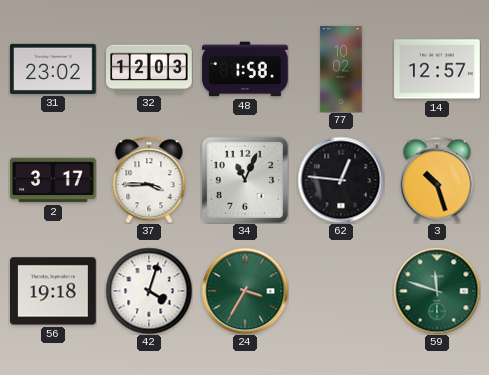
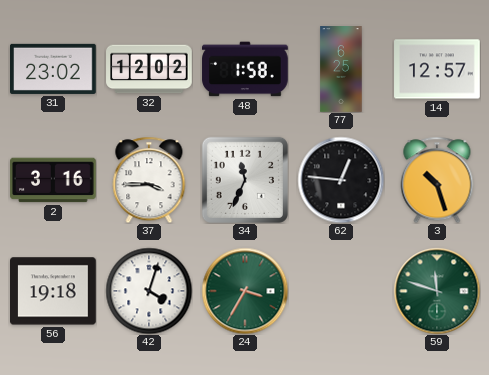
32: 12:03 -> 12:02
77: 10:02 -> 6:25
2: 3:17 -> 3:16
34: 11:04 -> 11:34
